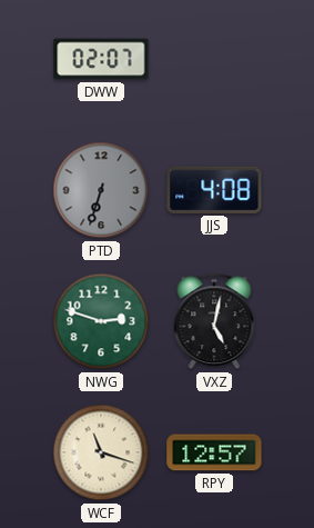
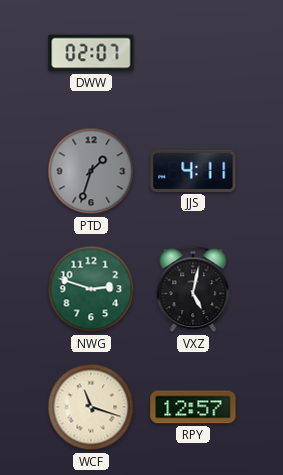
PTD: 6:33 -> 1:33
JJS: 4:08 -> 4:11
